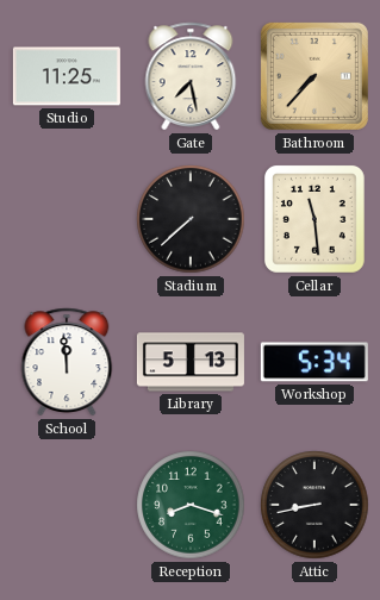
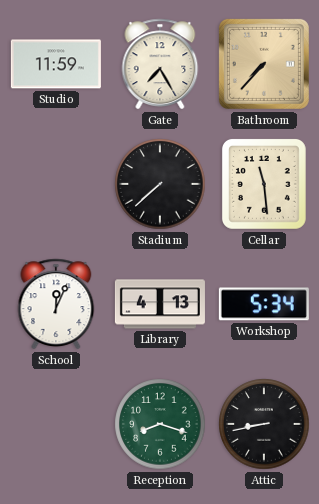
Studio: 11:25 -> 11:59
Gate: 7:28 -> 7:25
School: 11:59 -> 12:04
Library: 5:13 -> 4:13
